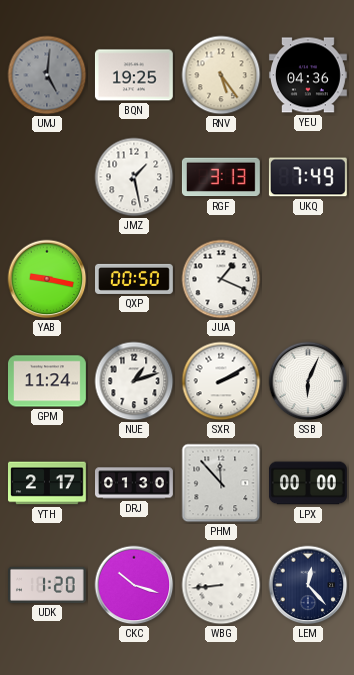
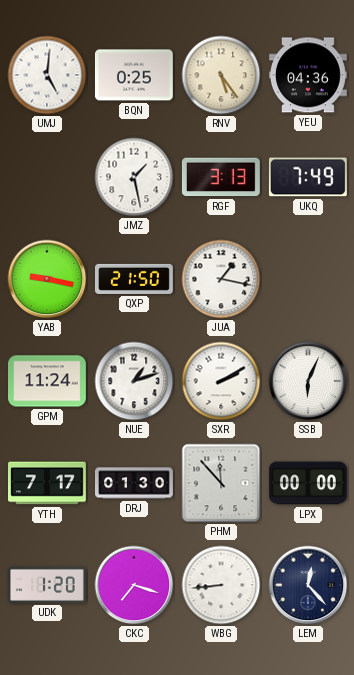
UMJ dial: grey -> white
BQN: 19:25 -> 0:25
QXP: 00:50 -> 21:50
JUA: 1:19 -> 1:17
YTH: 2:17 -> 7:17
CKC: 10:18 -> 7:18
